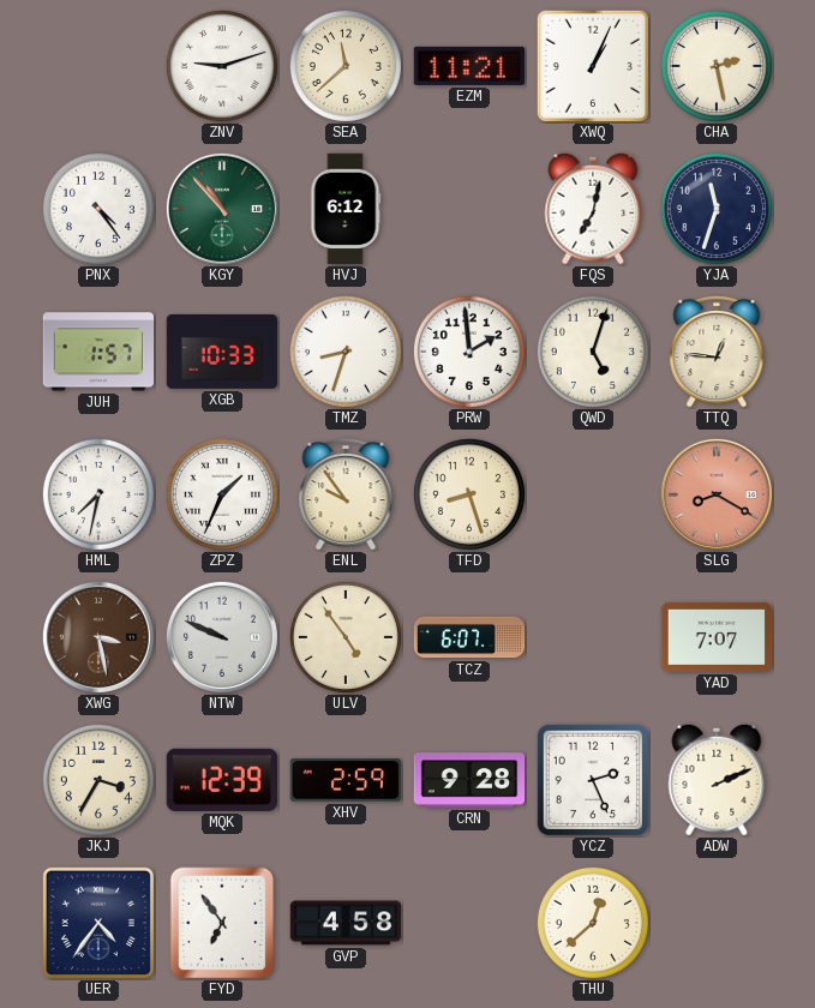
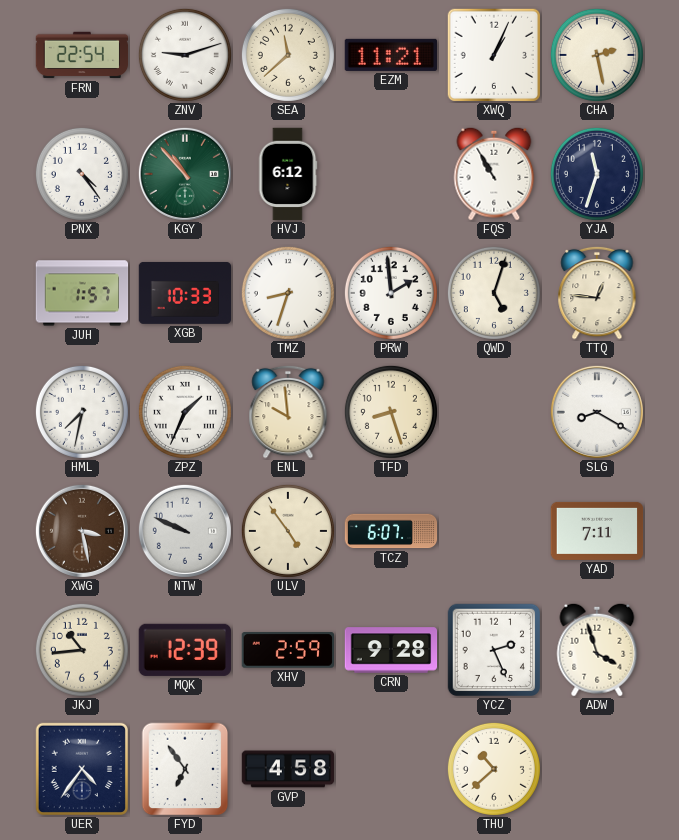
FRN: none -> 22:54
FQS: 7:02 -> 10:55
ENL: 9:54 -> 9:59
SLG dial: salmon -> white
YAD: 7:07 -> 7:11
JKJ: 3:35 -> 10:44
ADW: 2:11 -> 3:57
THU: 12:38 -> 10:38
